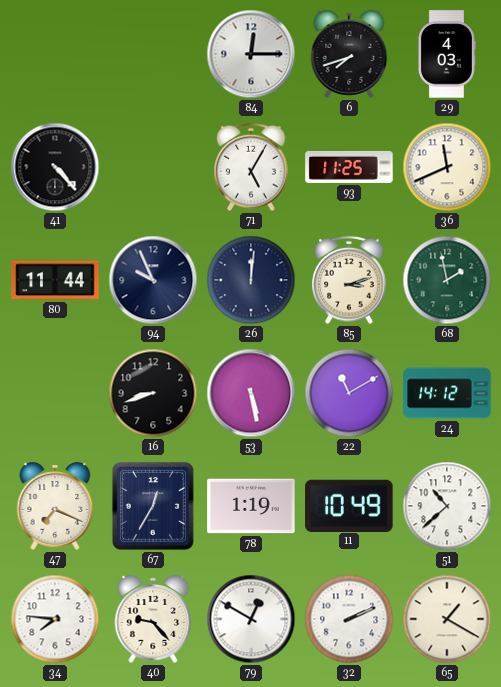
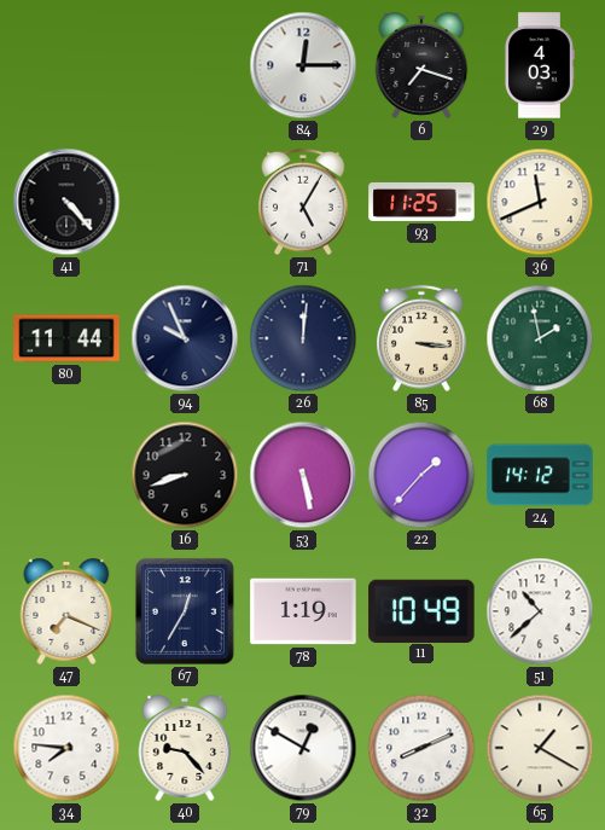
6: 7:42 -> 7:18
85: 3:12 -> 3:16
22: 11:10 -> 1:37
32: 2:11 -> 8:11
